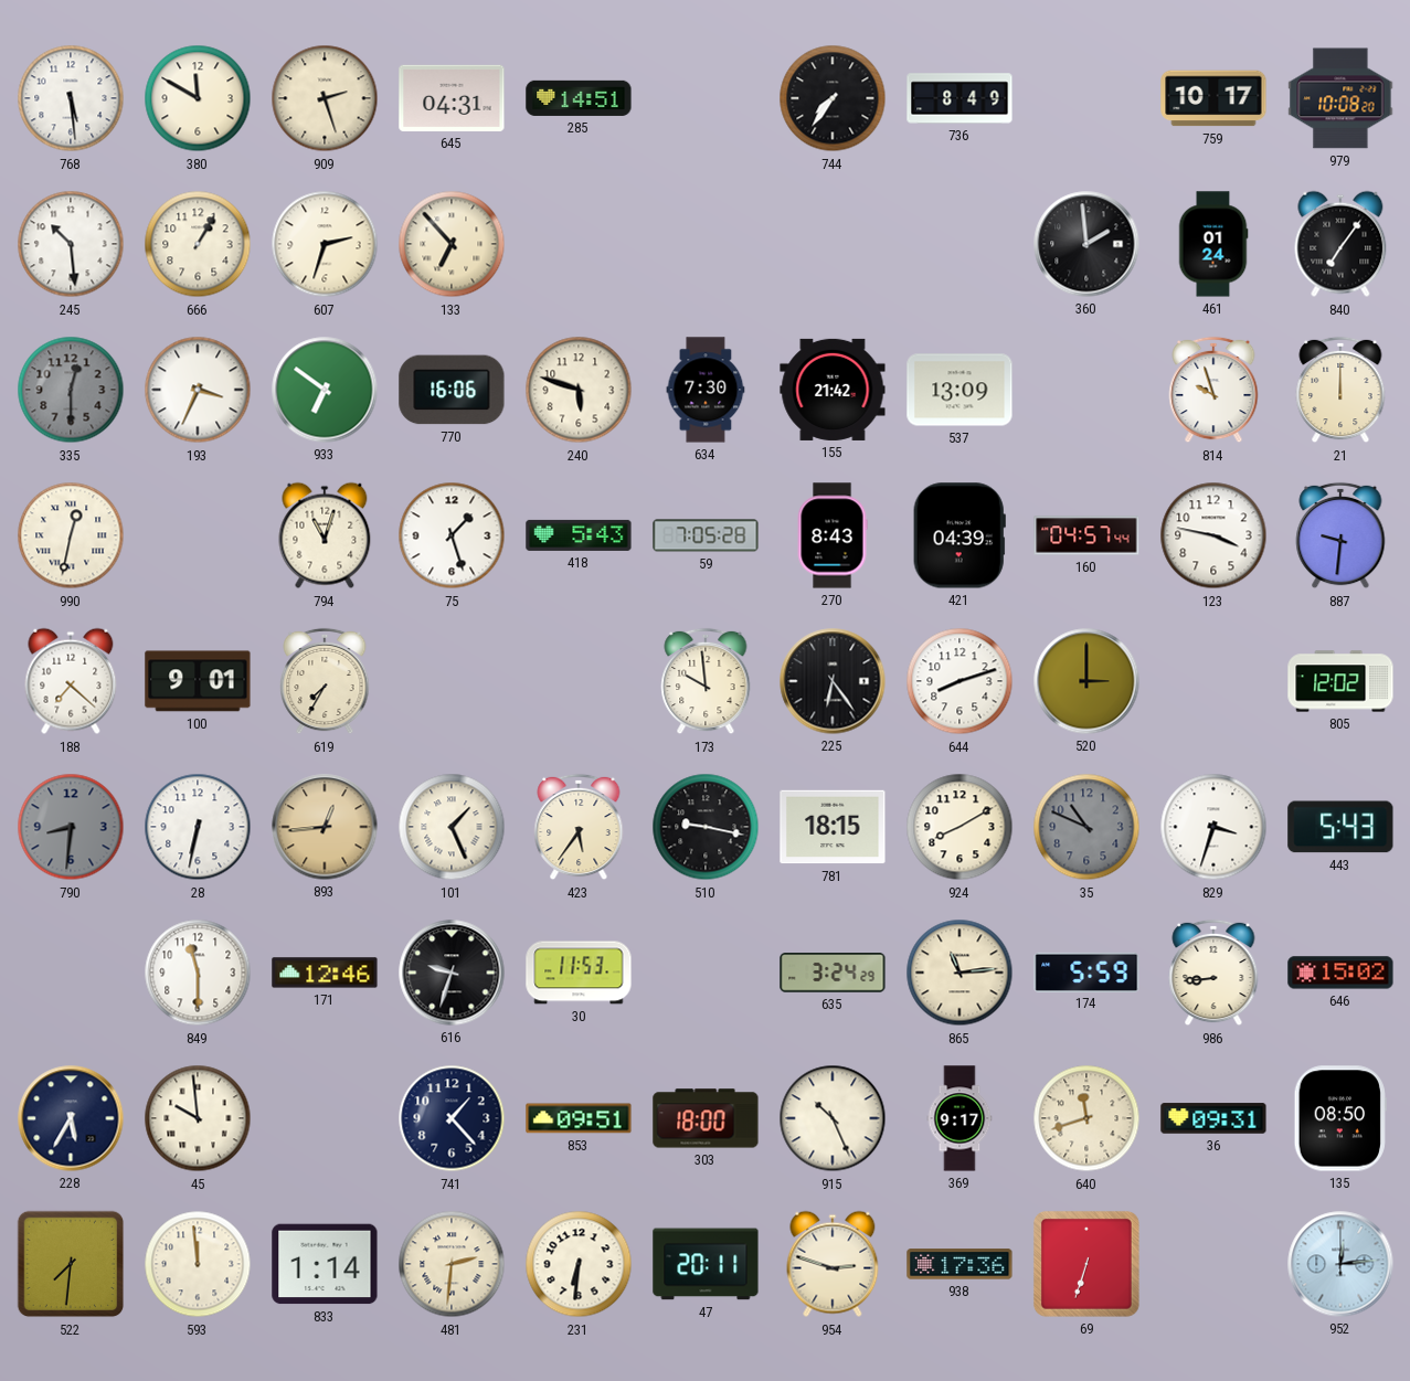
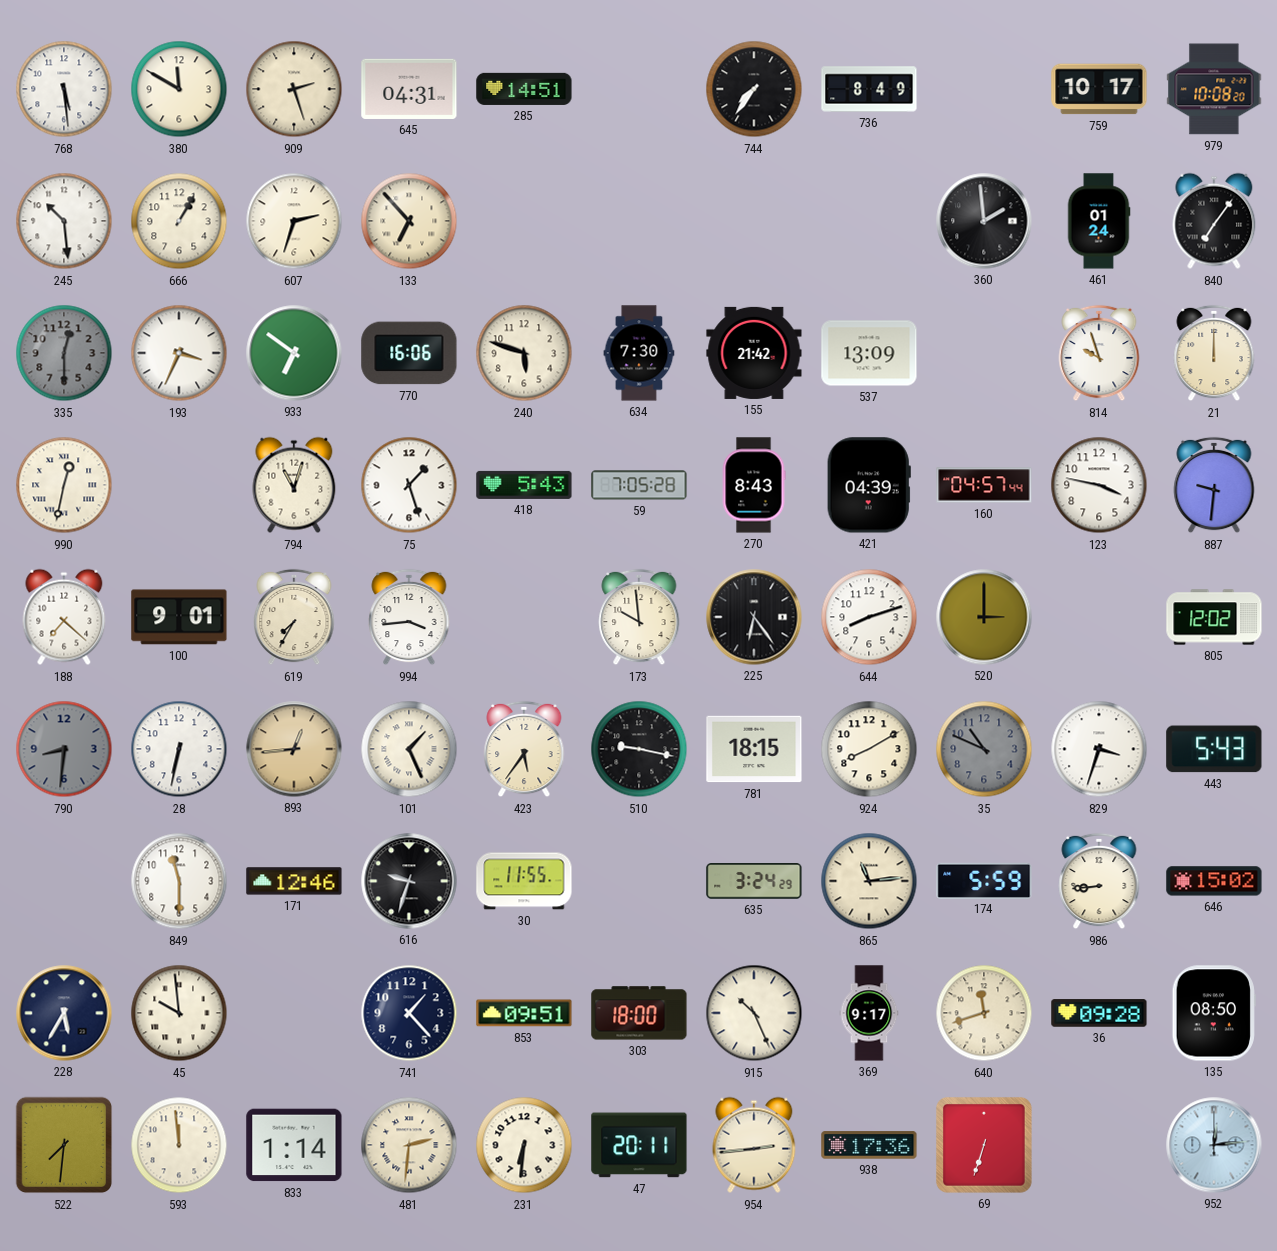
994: none -> 3:44
30: 11:53 -> 11:55
36: 09:31 -> 09:28
954: 2:48 -> 2:44
